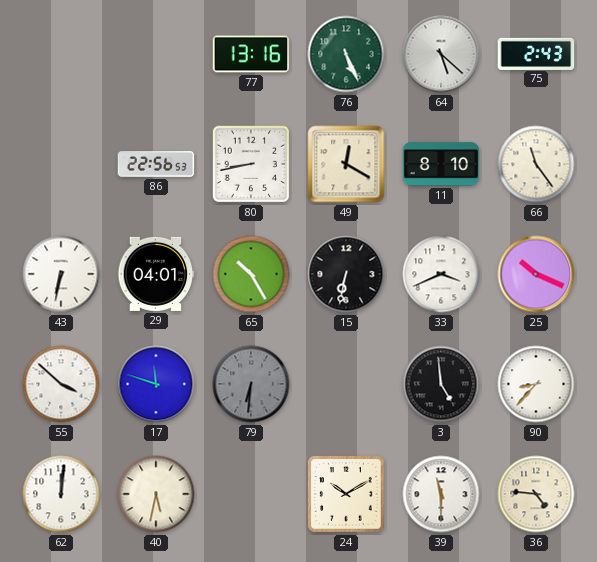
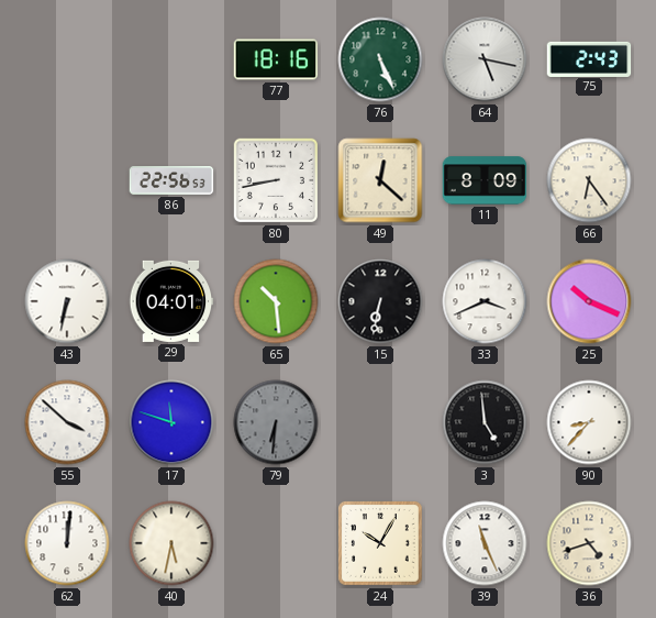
77: 13:16 -> 18:16
64: 5:22 -> 5:17
49: 12:20 -> 12:22
11: 8:10 -> 8:09
66: 11:24 -> 6:24
65: 10:25 -> 10:29
24: 10:10 -> 10:05
39: 11:30 -> 11:26
36: 4:46 -> 4:42
